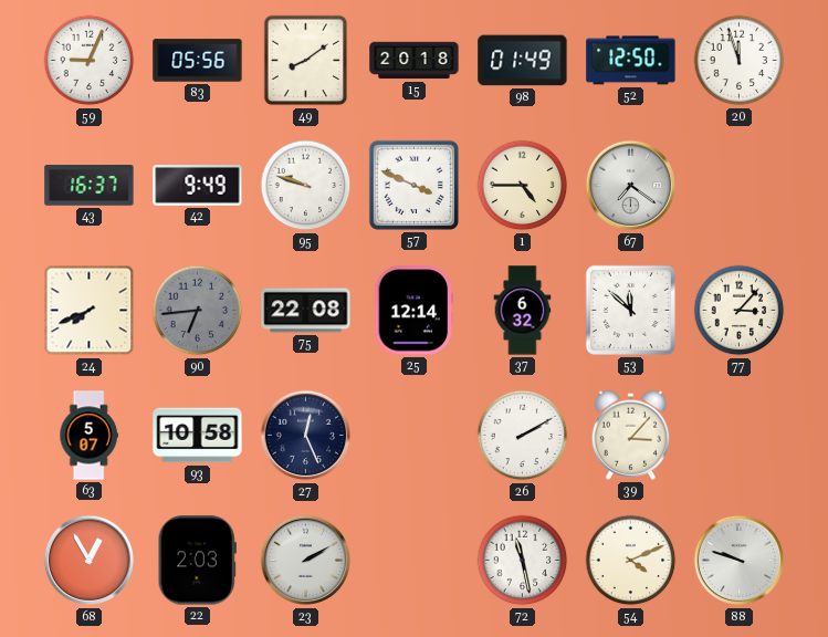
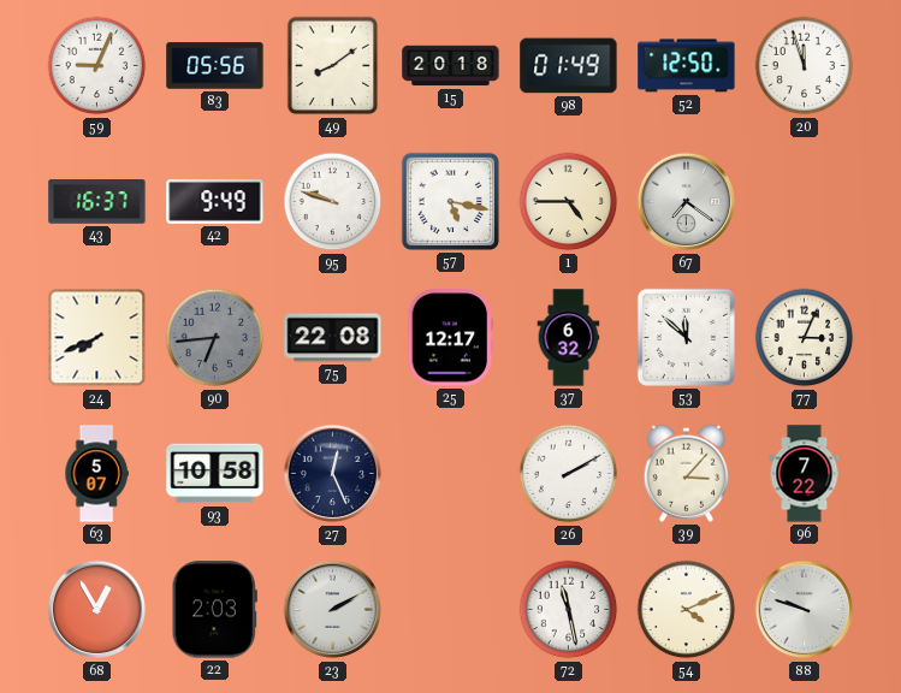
57: 3:49 -> 5:17
25: 12:14 -> 12:17
77: 3:07 -> 3:04
96: none -> 7:22
